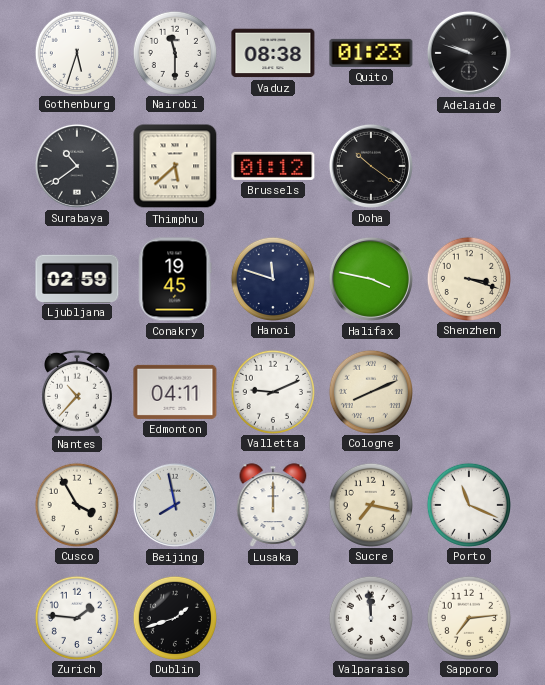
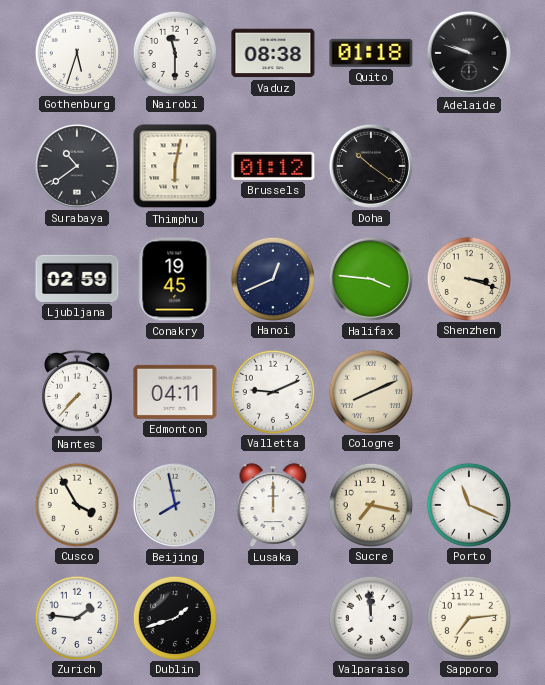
Quito: 01:23 -> 01:18
Thimphu: 5:38 -> 6:02
Hanoi: 11:48 -> 12:41
Halifax: 3:47 -> 3:46
Nantes: 10:37 -> 7:37
